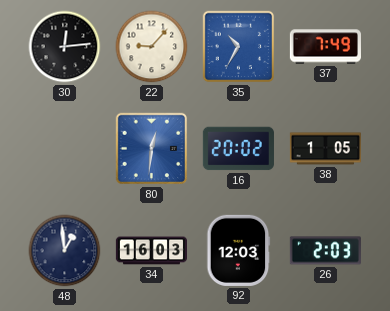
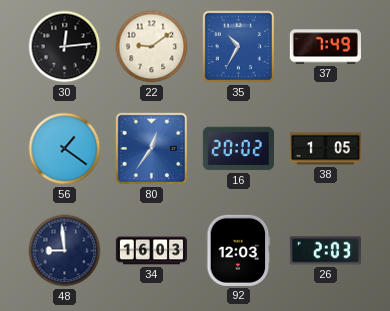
22: 9:07 -> 9:09
56: none -> 1:21
80: 12:31 -> 12:36
48: 12:59 -> 8:59
